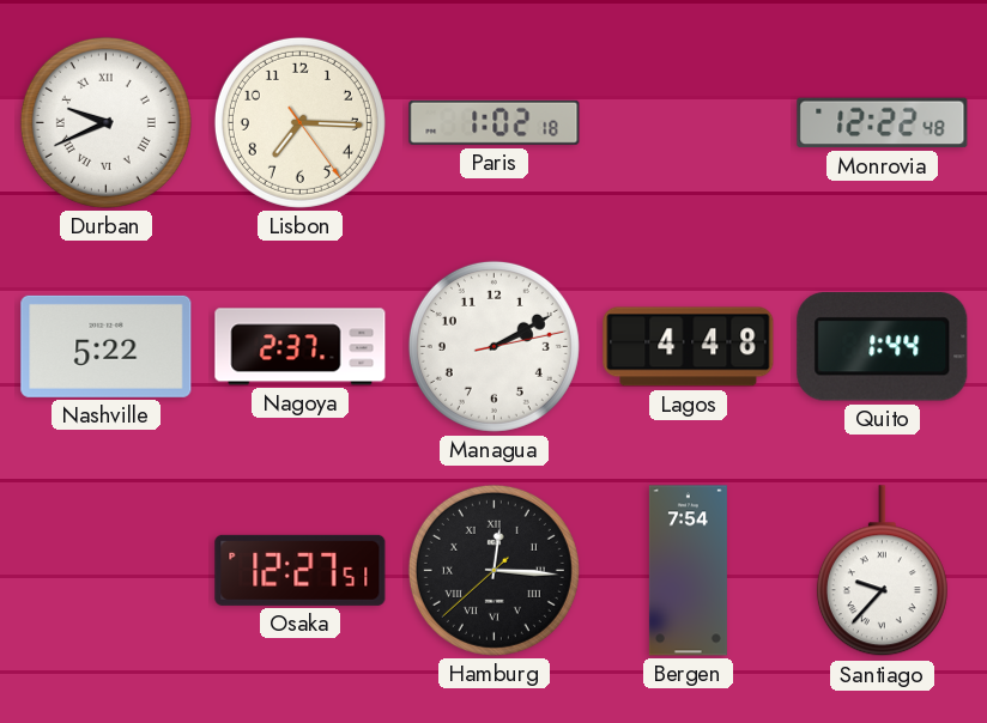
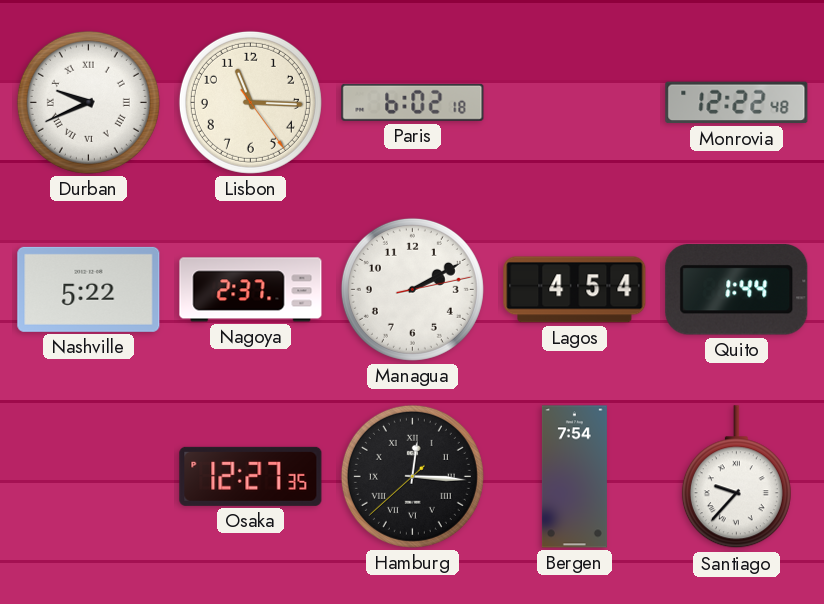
Lisbon: 7:15 -> 11:15
Paris: 1:02 -> 6:02
Lagos: 4:48 -> 4:54
Osaka: 12:27:51 -> 12:27:35
